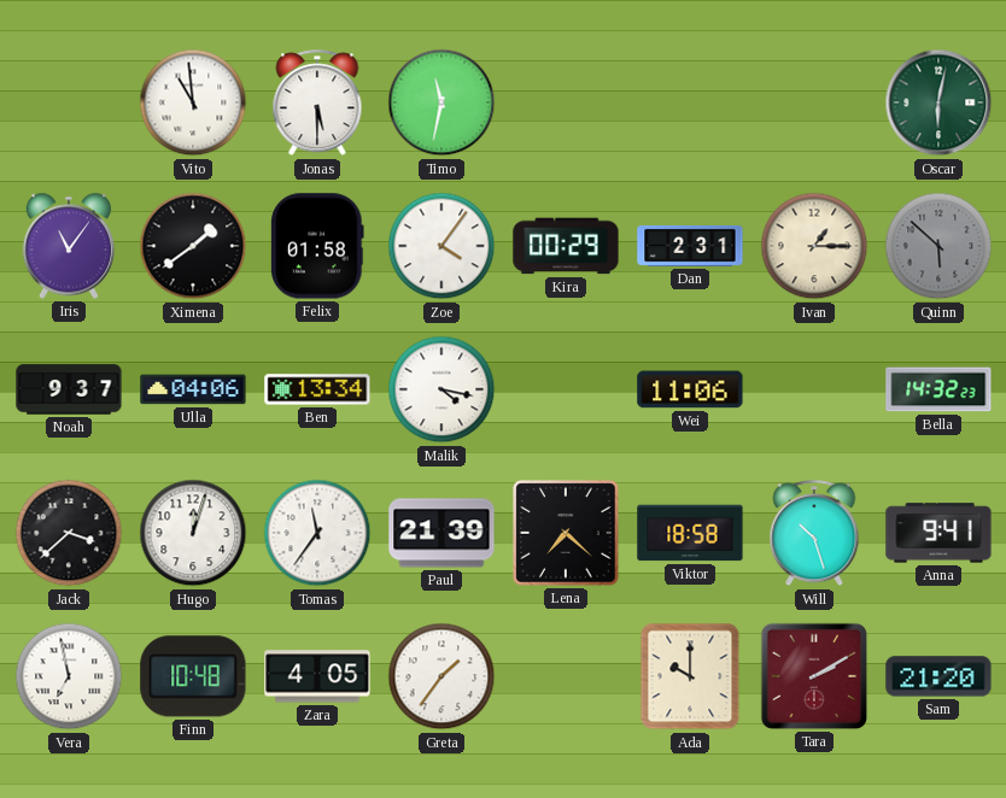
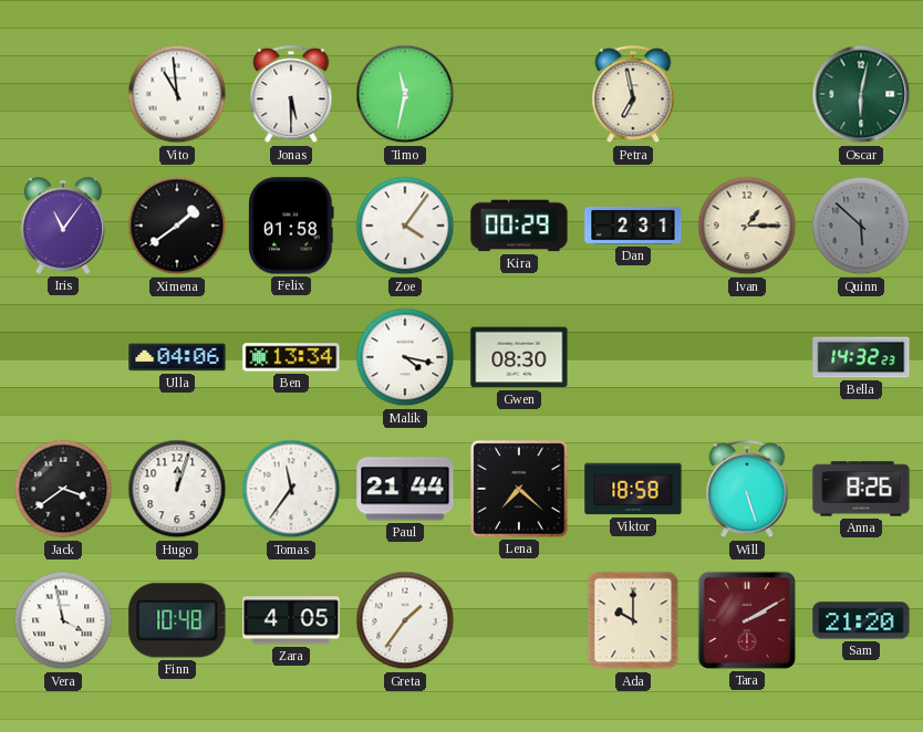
Petra: none -> 6:58
Noah: 9:37 -> none
Gwen: none -> 08:30
Wei: 11:06 -> none
Jack: 3:38 -> 3:39
Paul: 21:39 -> 21:44
Will: 10:27 -> 5:27
Anna: 9:41 -> 8:26
Vera: 6:58 -> 3:58
